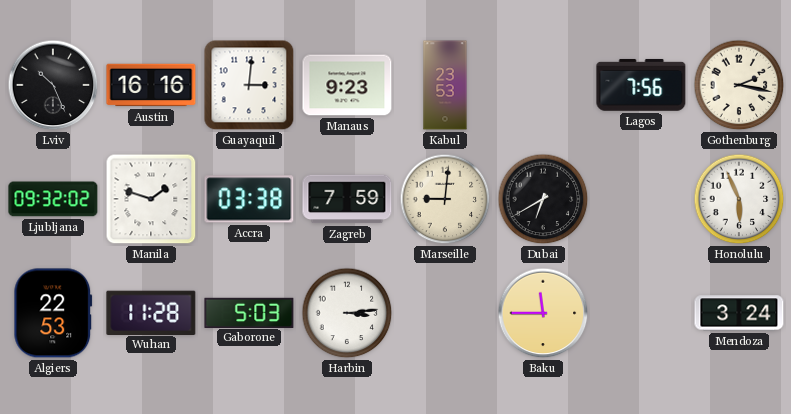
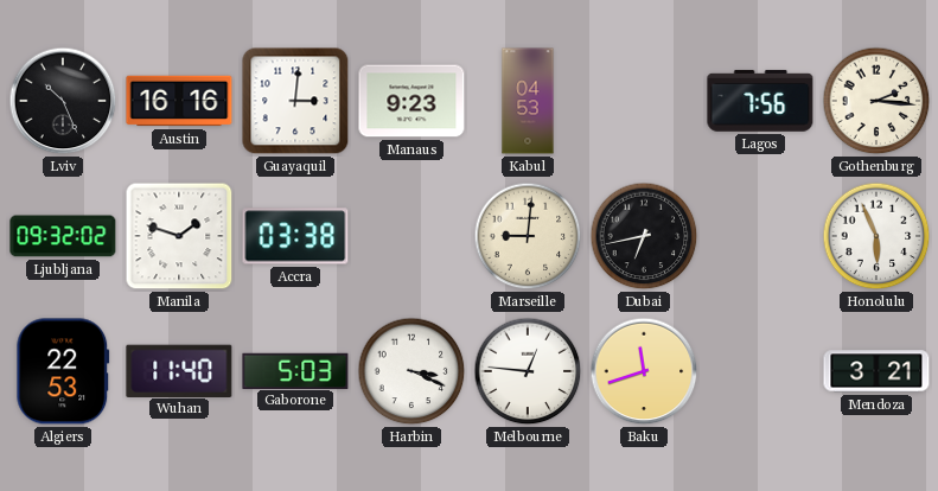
Kabul: 23:53 -> 04:53
Gothenburg: 2:17 -> 2:16
Zagreb: 7:59 -> none
Dubai: 6:40 -> 6:43
Wuhan: 11:28 -> 11:40
Harbin: 3:14 -> 3:19
Melbourne: none -> 12:46
Baku: 11:45 -> 11:42
Mendoza: 3:24 -> 3:21
